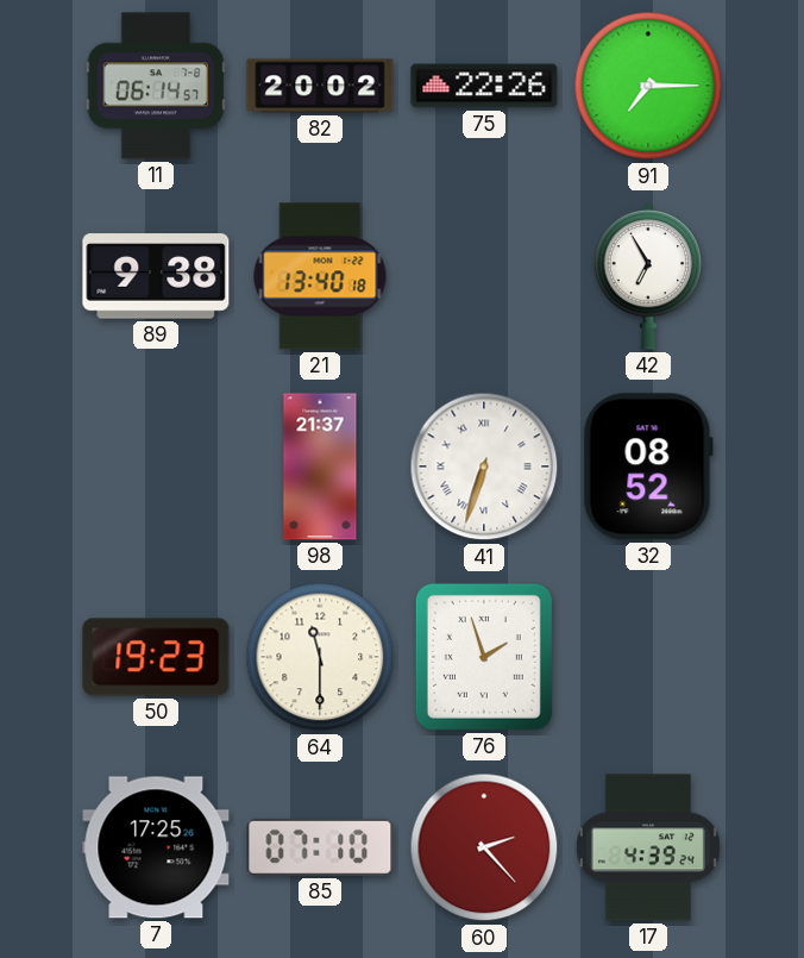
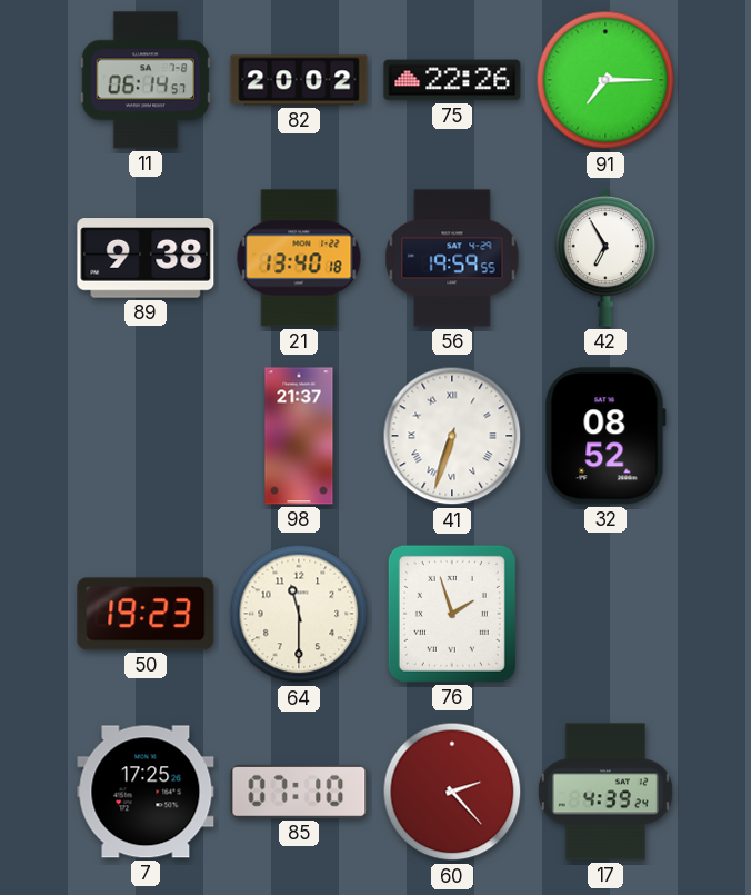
56: none -> 19:59
